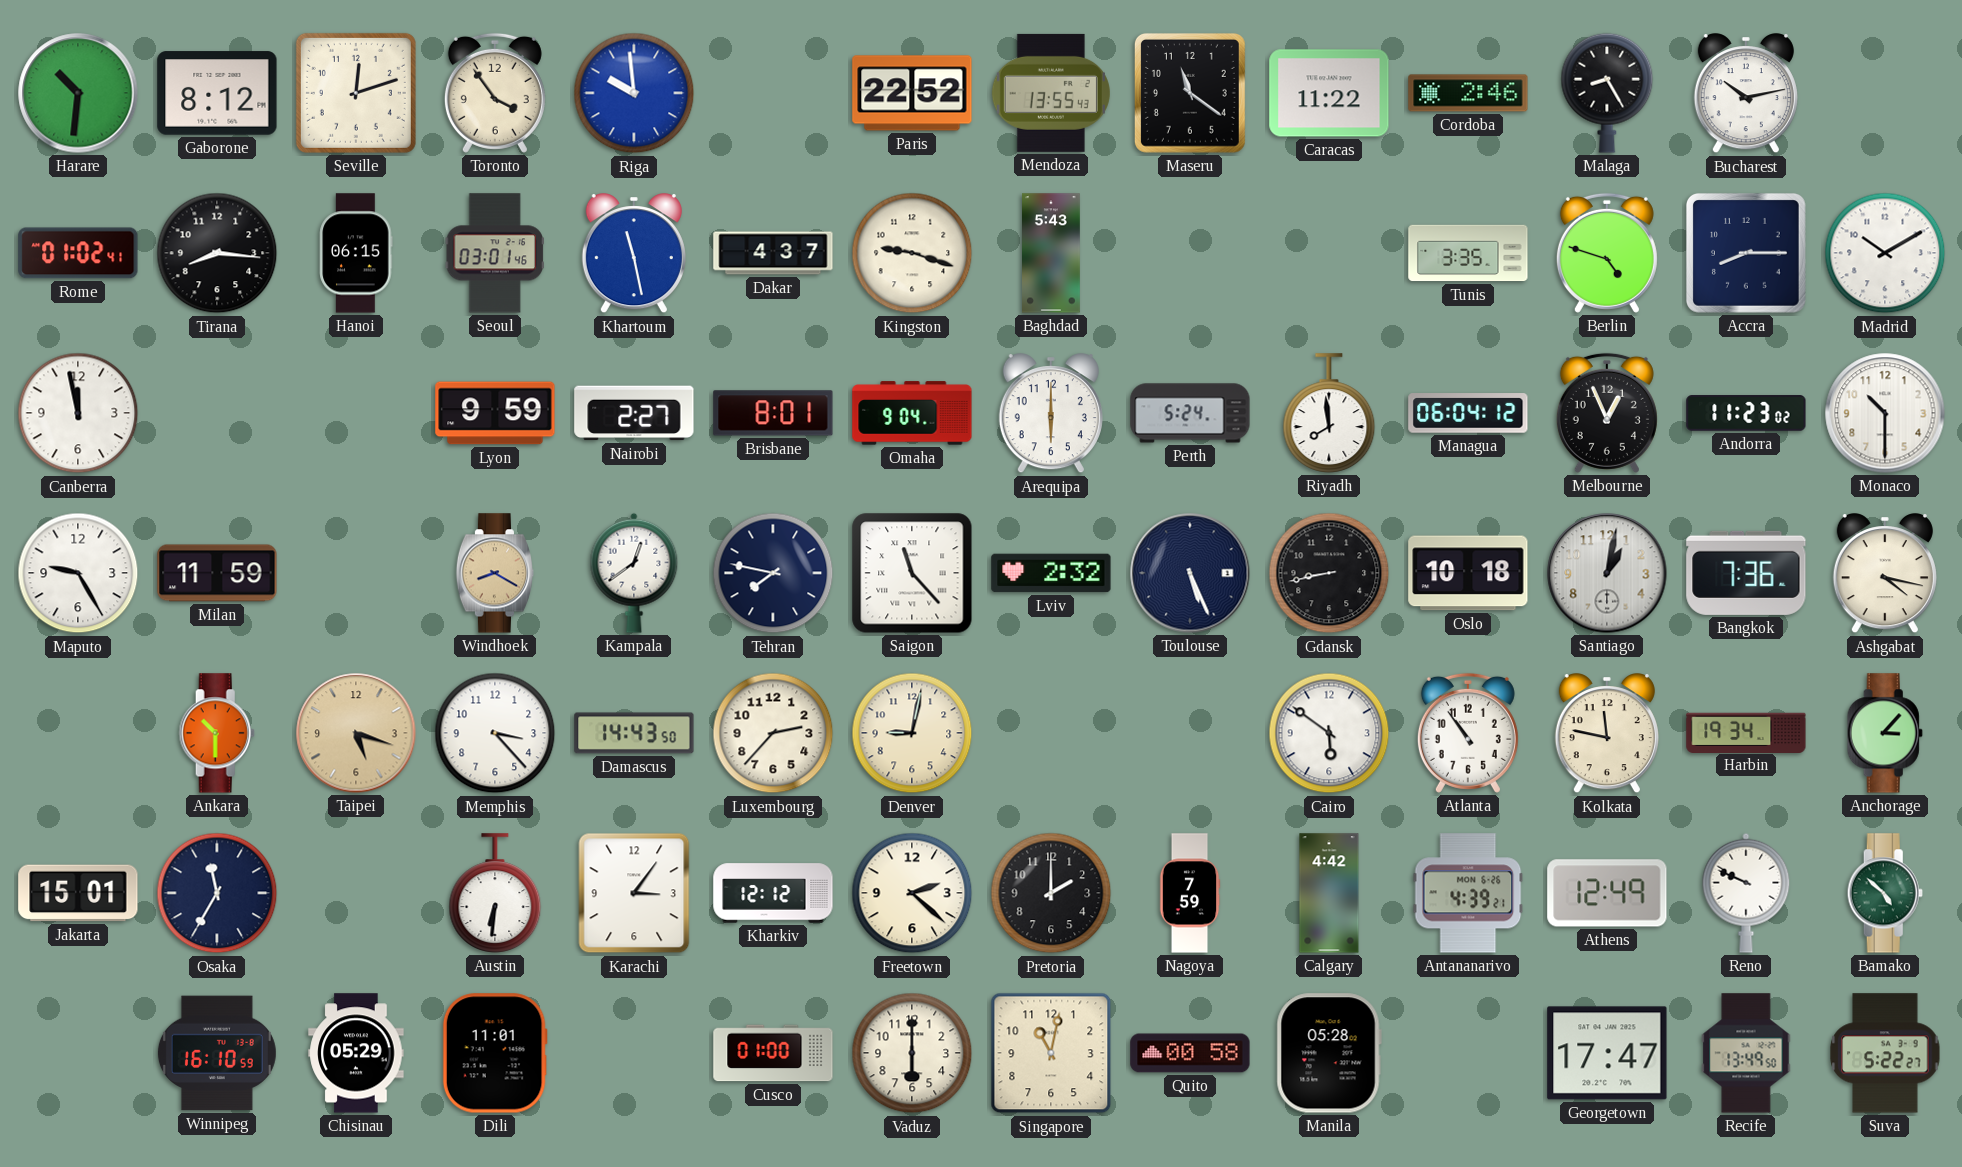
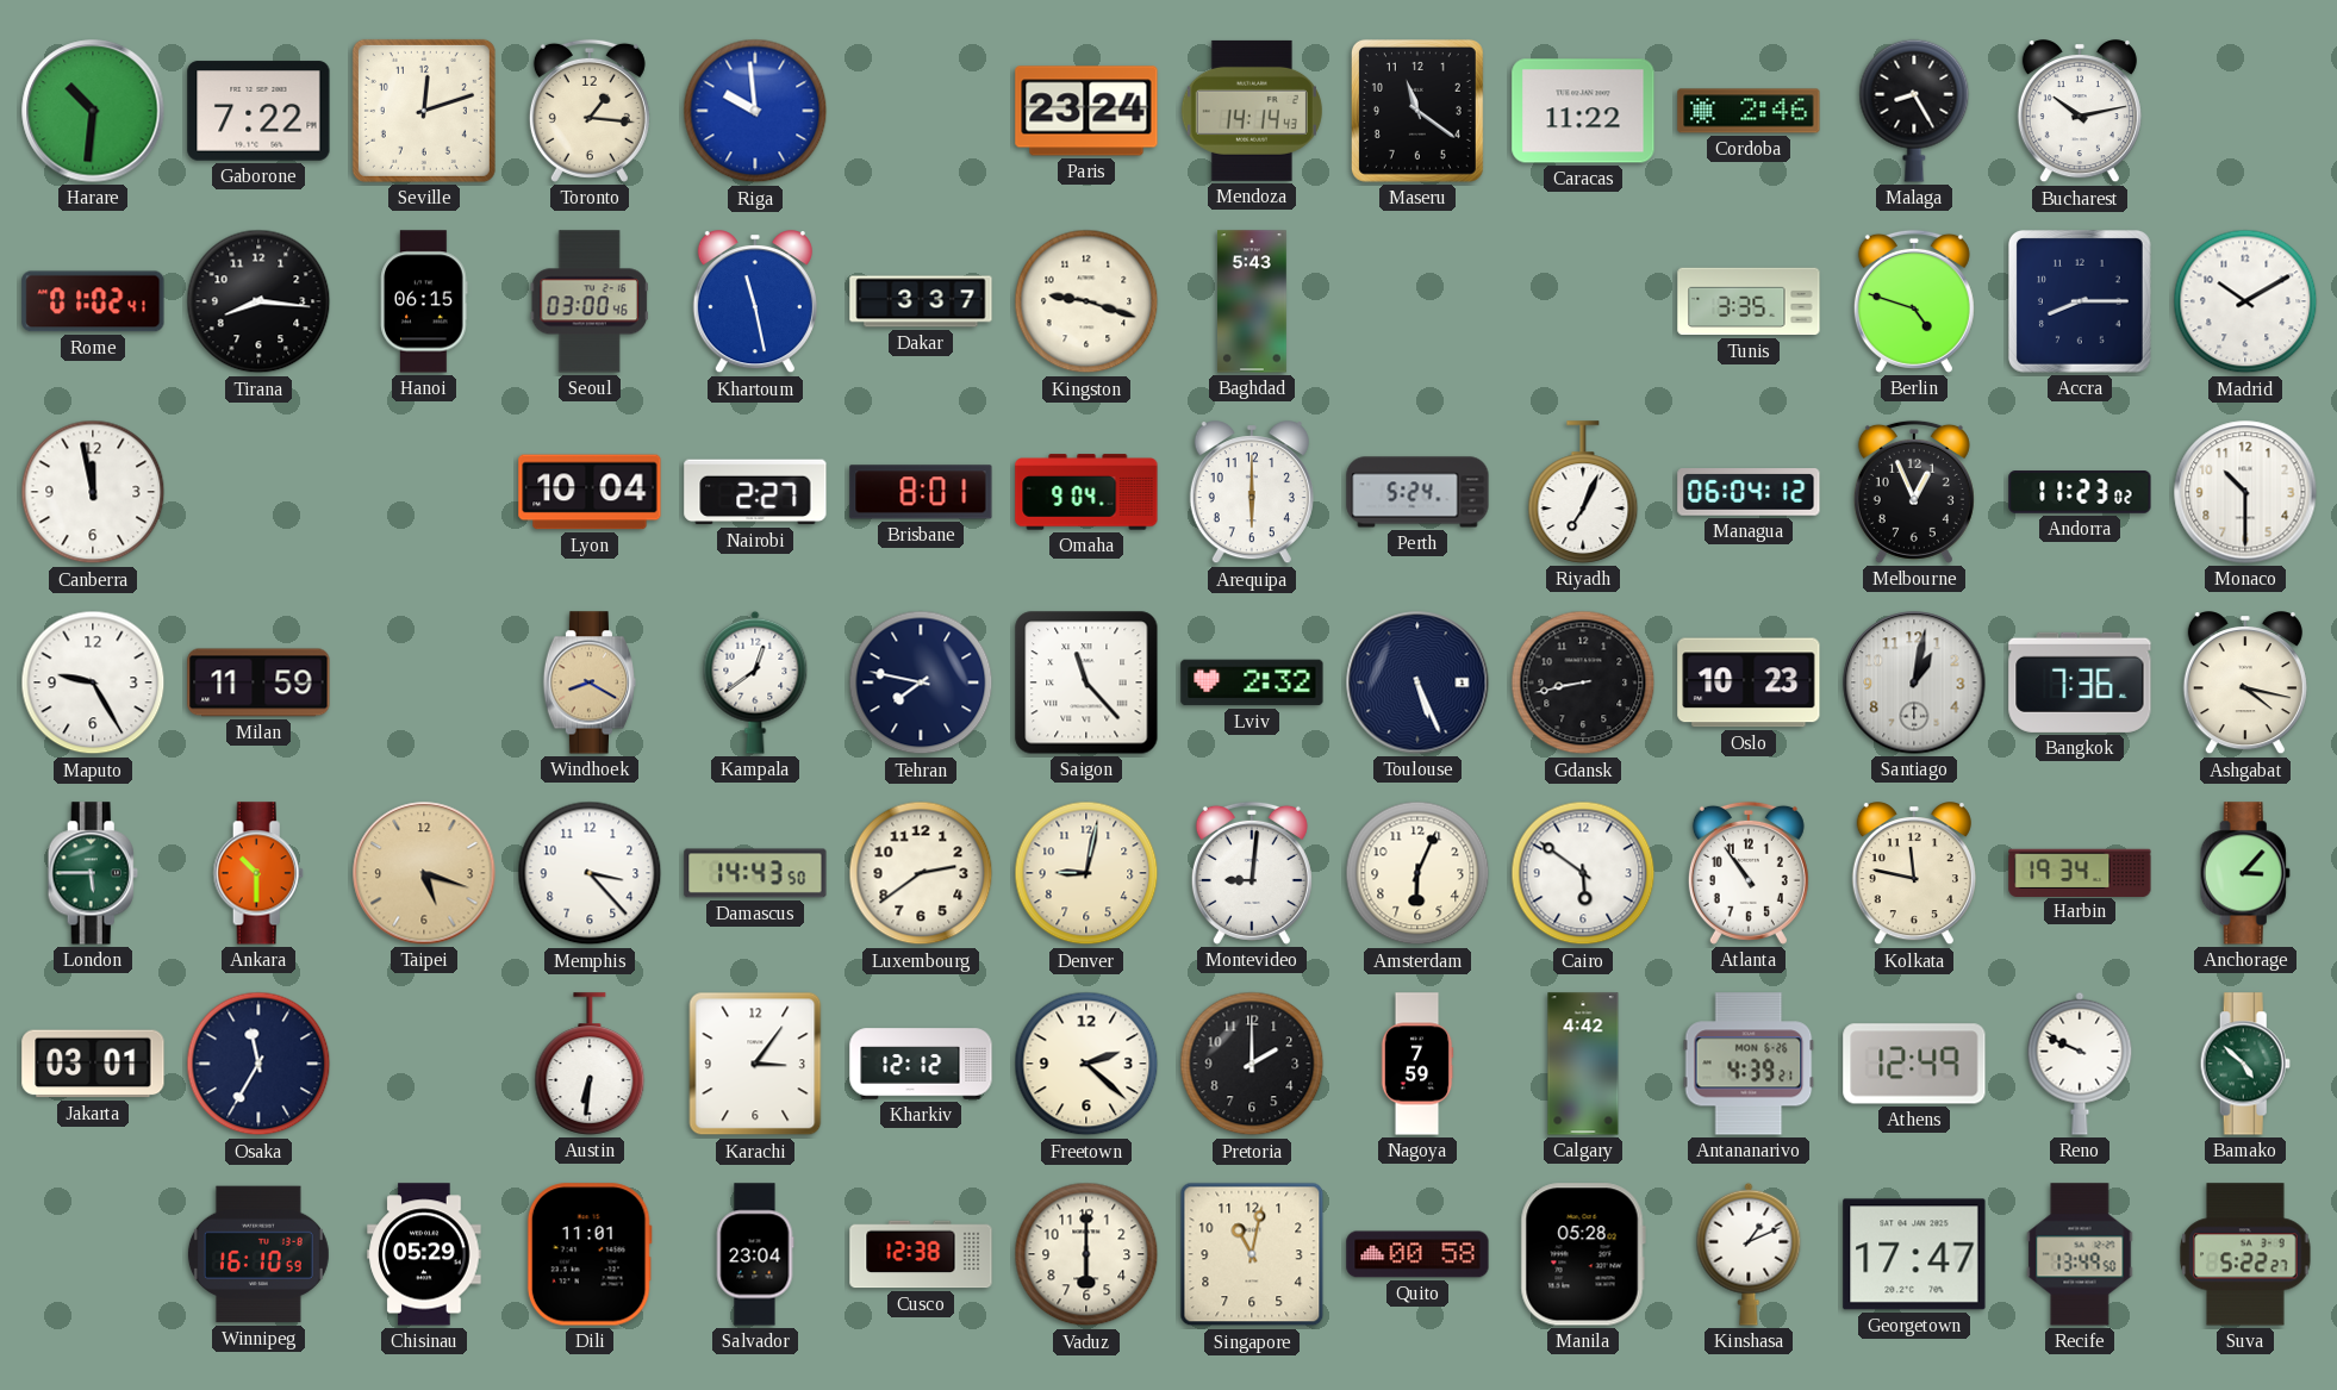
Gaborone: 8:12 -> 7:22
Toronto: 3:54 -> 1:16
Paris: 22:52 -> 23:24
Mendoza: 13:55 -> 14:14
Seoul: 03:01 -> 03:00
Dakar: 4:37 -> 3:37
Lyon: 9:59 -> 10:04
Riyadh: 7:59 -> 7:04
Oslo: 10:18 -> 10:23
London: none -> 5:45
Luxembourg: 2:37 -> 2:39
Montevideo: none -> 9:01
Amsterdam: none -> 6:04
Jakarta: 15:01 -> 03:01
Salvador: none -> 23:04
Cusco: 01:00 -> 12:38
Kinshasa: none -> 1:11
